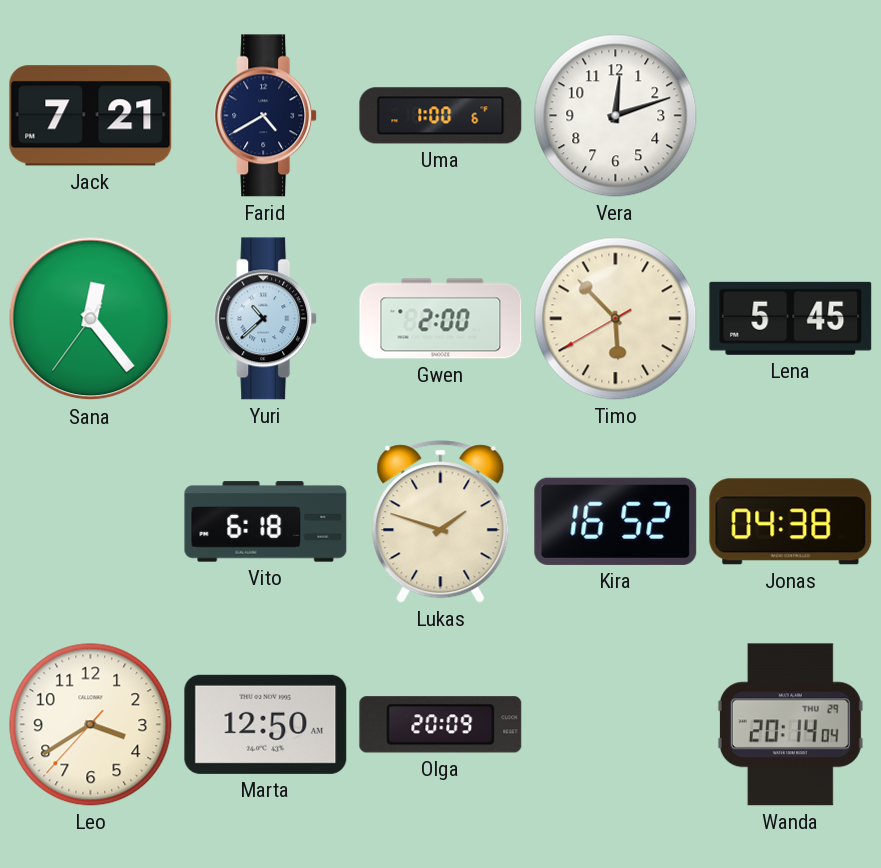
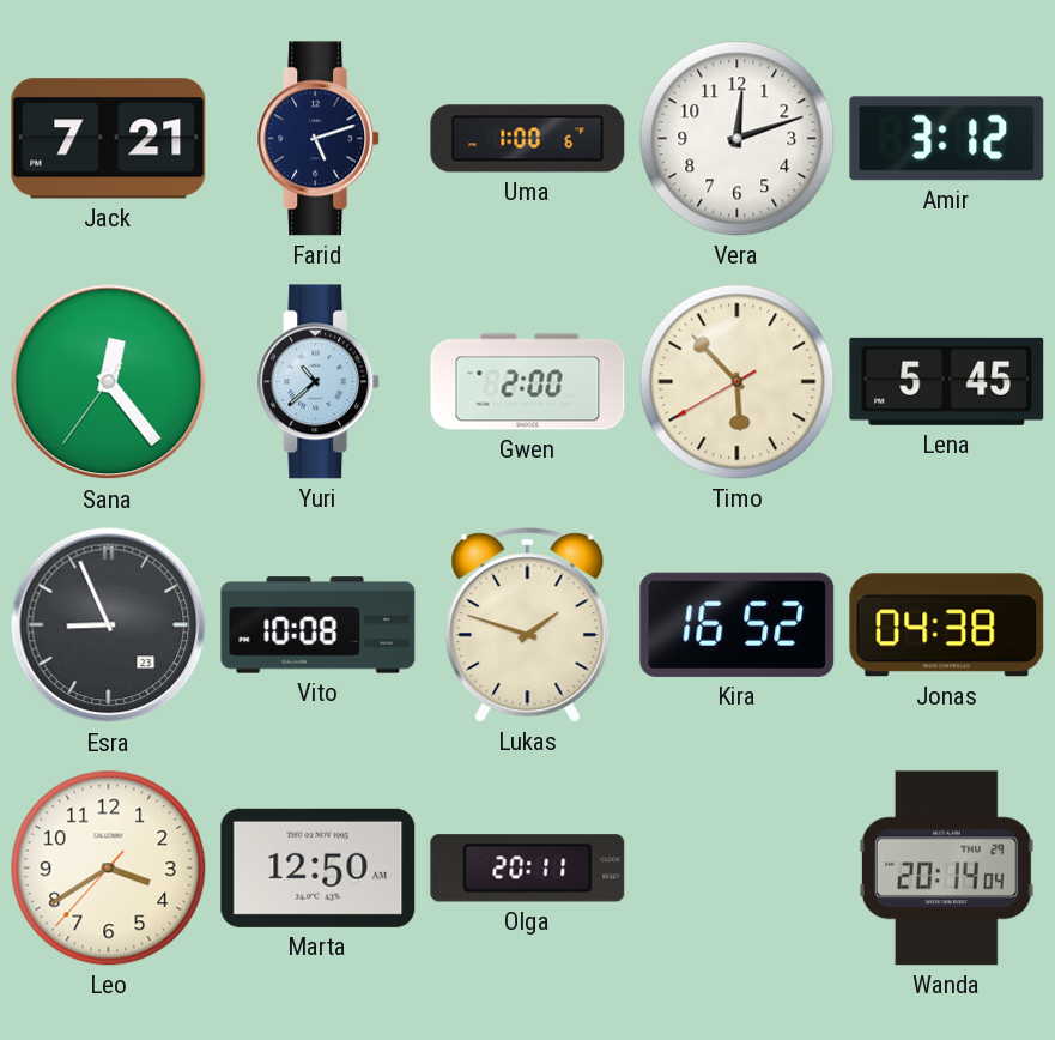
Farid: 4:40 -> 5:12
Amir: none -> 3:12
Esra: none -> 8:56
Vito: 6:18 -> 10:08
Olga: 20:09 -> 20:11
